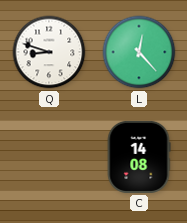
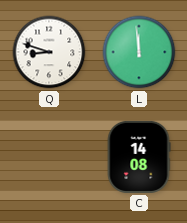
L: 12:23 -> 11:59
